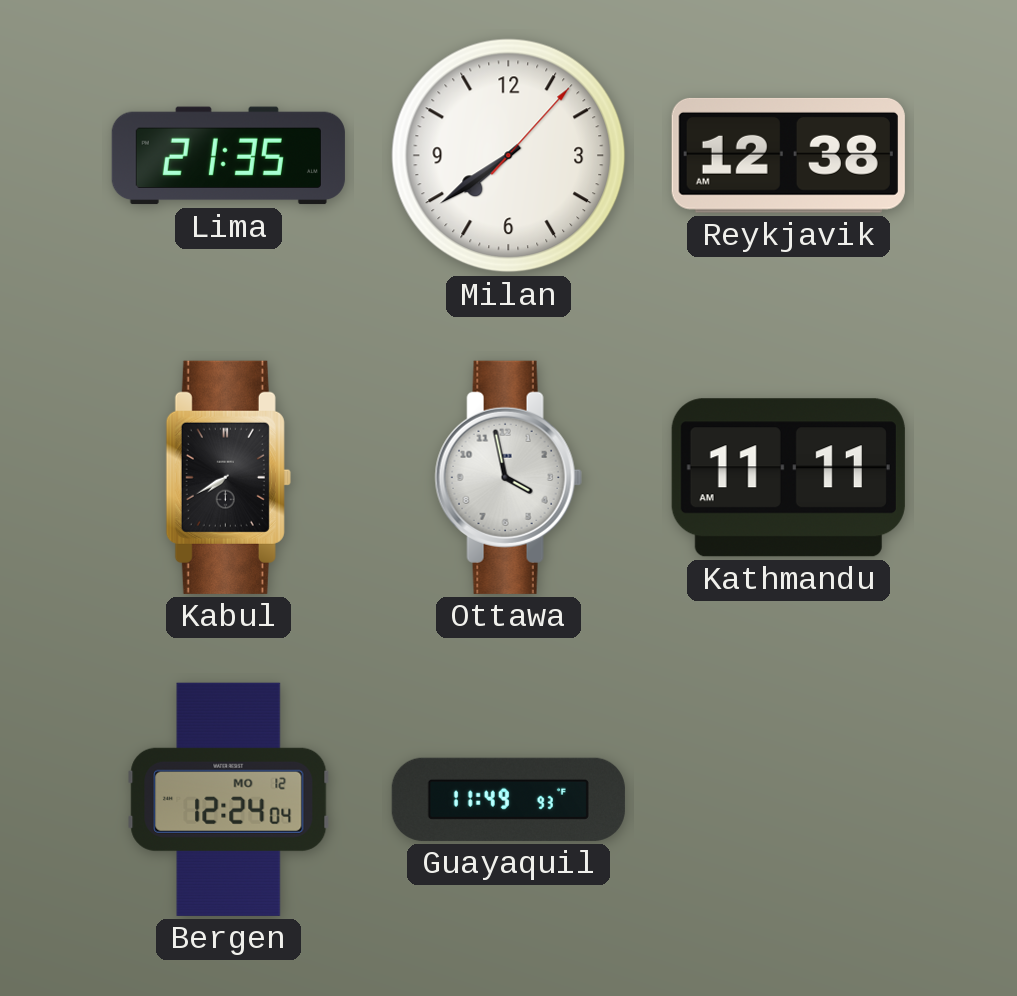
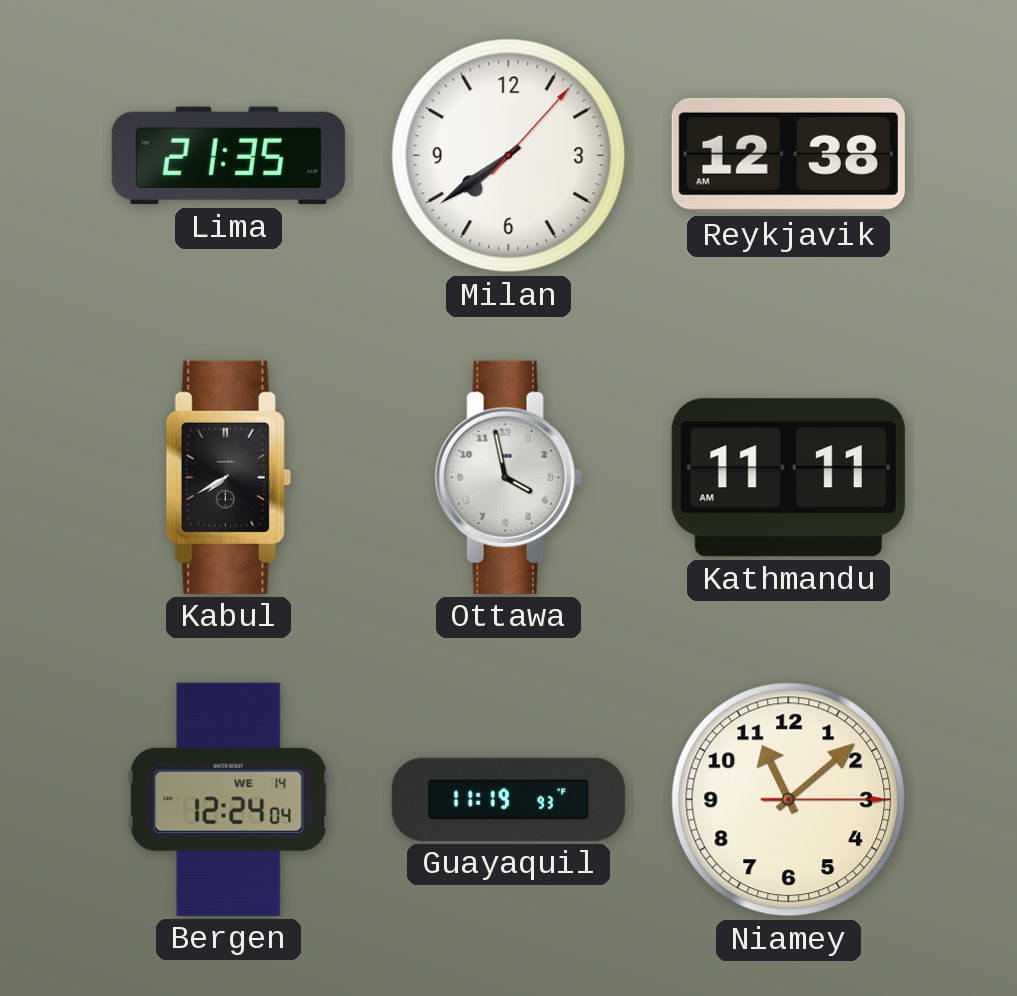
Bergen date: MO 12 -> WE 14
Guayaquil: 11:49 -> 11:19
Niamey: none -> 11:08
